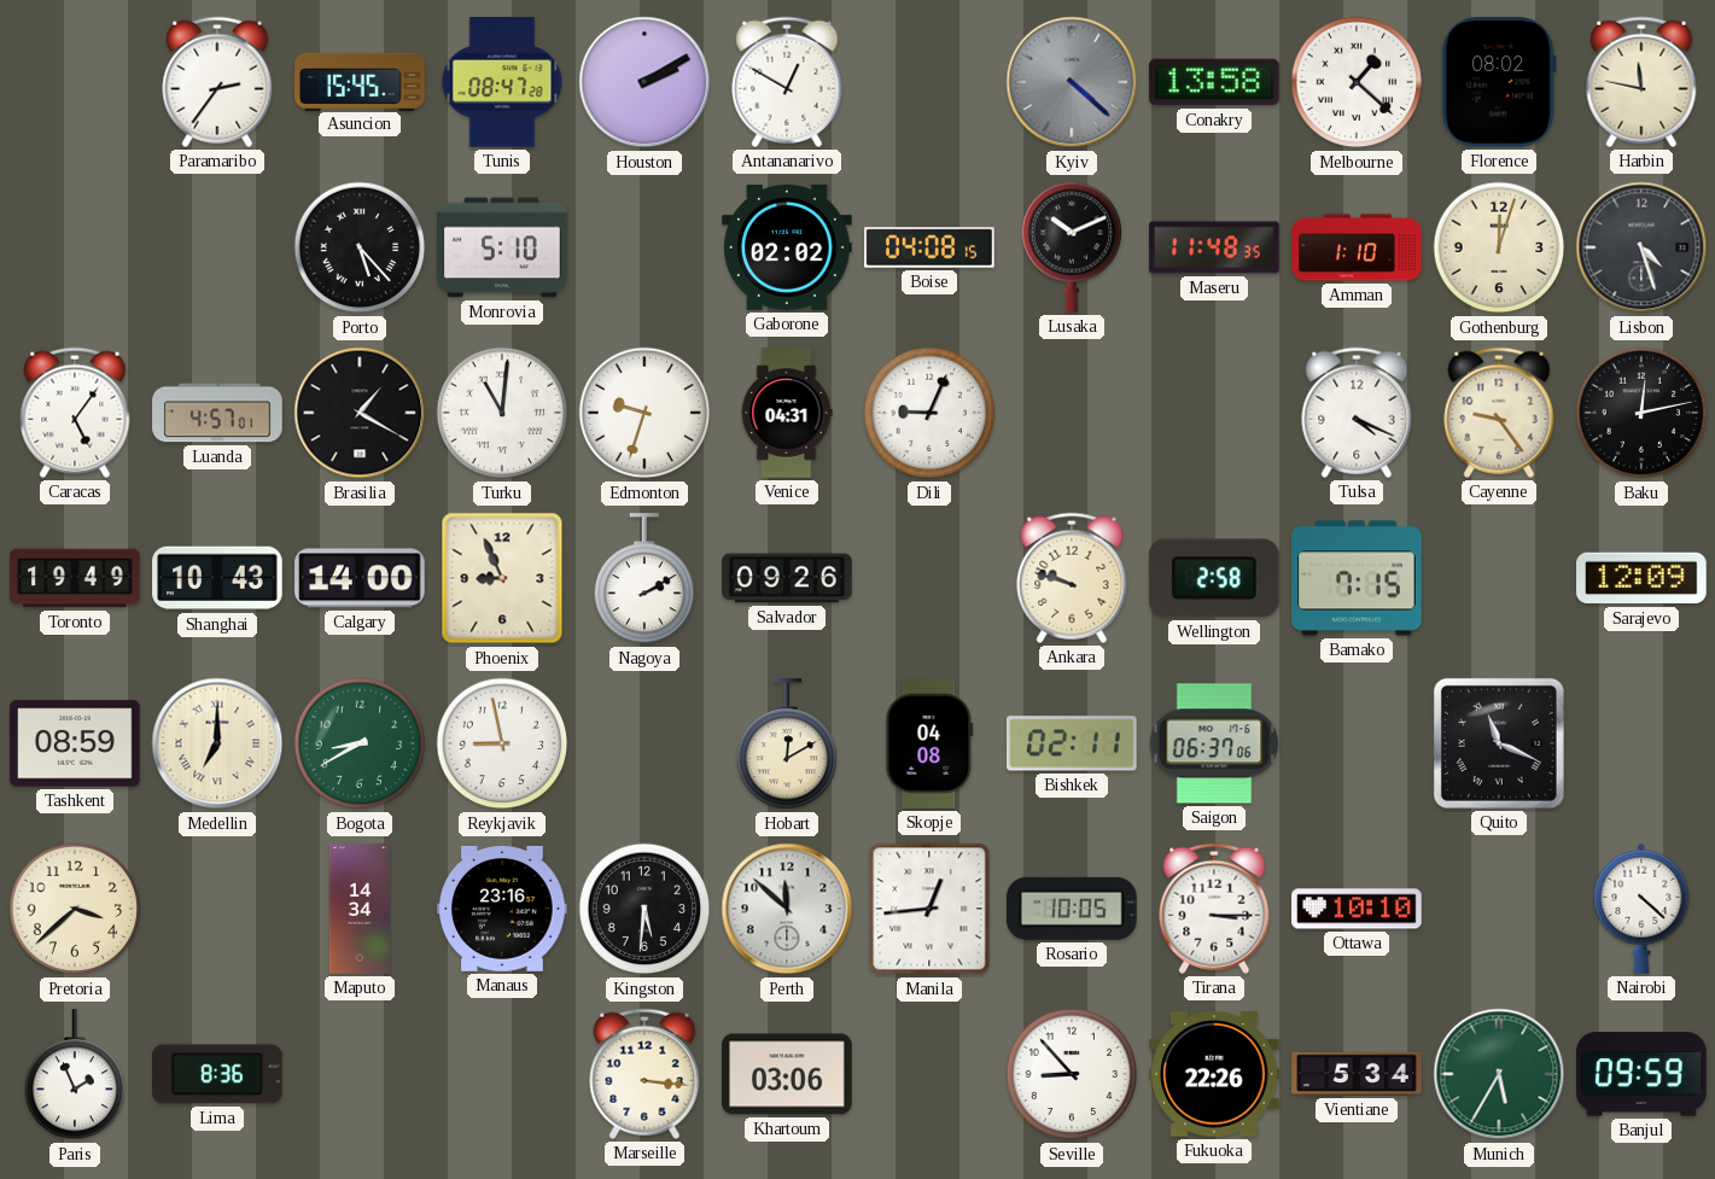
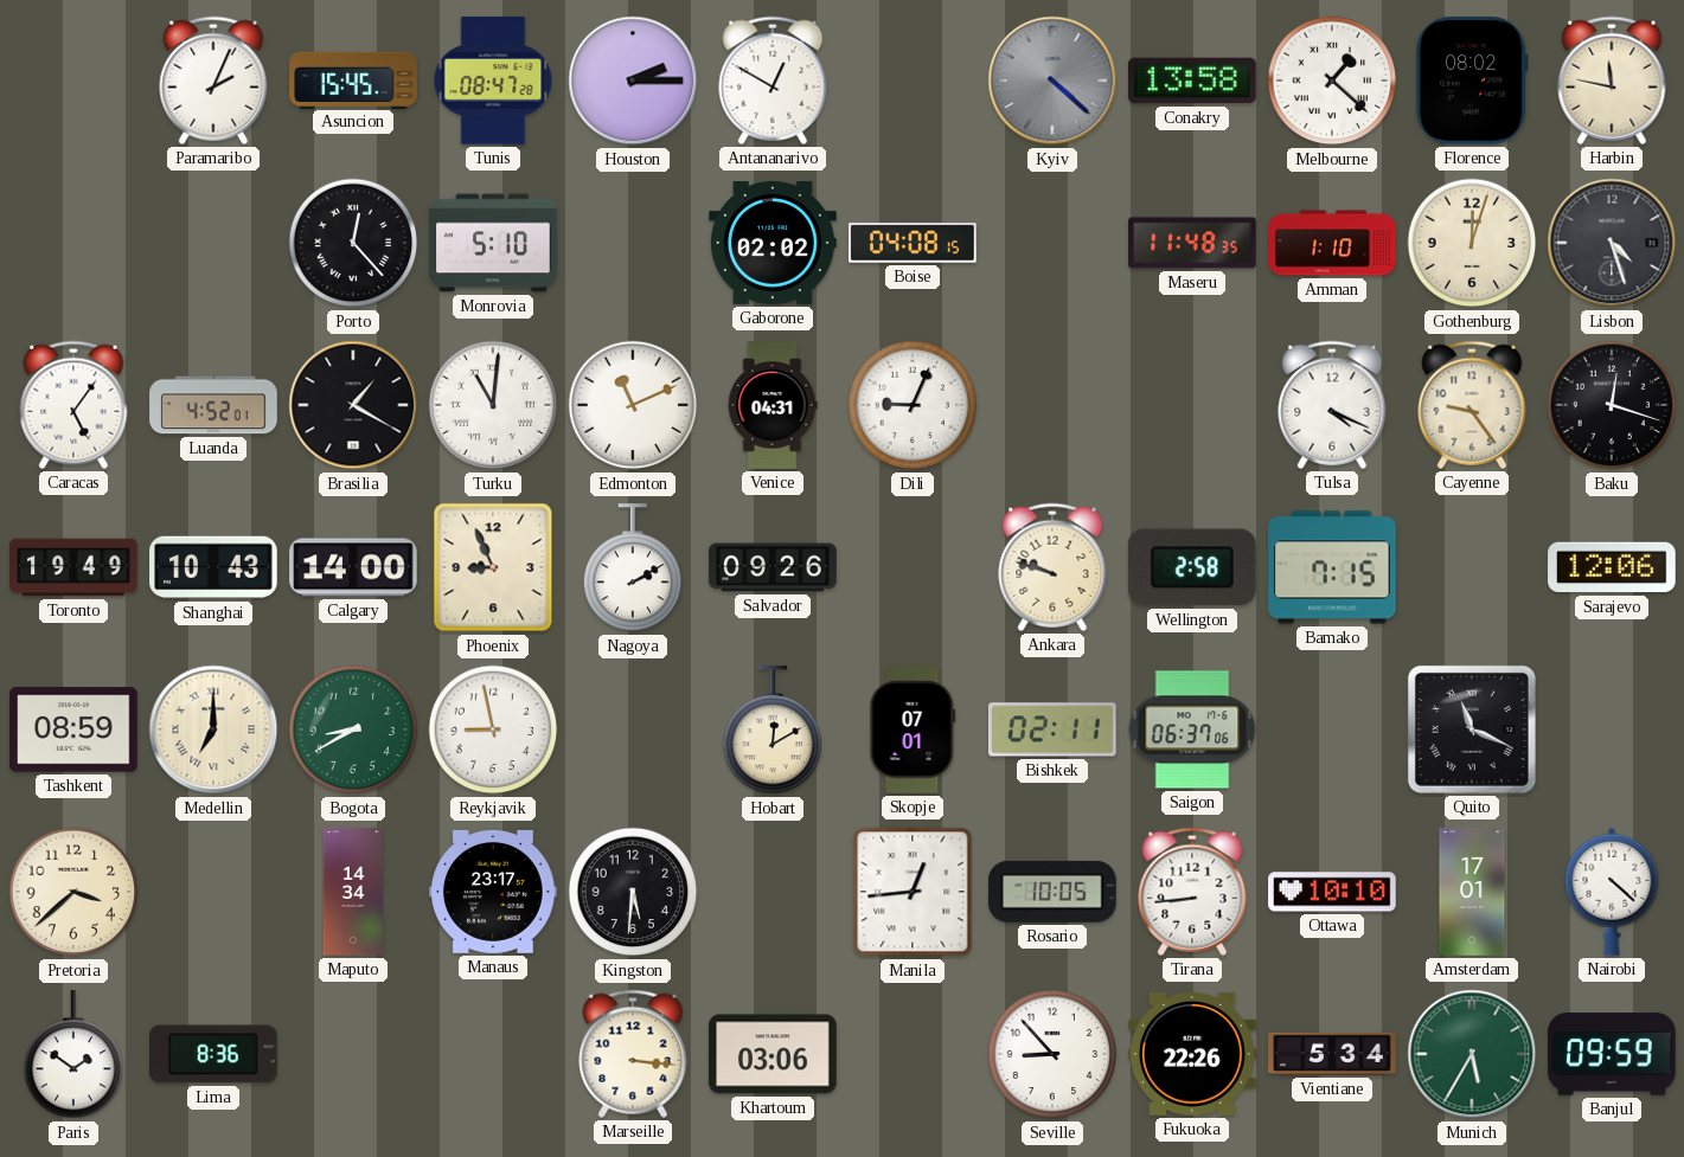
Paramaribo: 2:36 -> 2:04
Houston: 2:10 -> 2:15
Porto: 5:23 -> 12:23
Lusaka: 10:11 -> none
Luanda: 4:57 -> 4:52
Edmonton: 9:33 -> 11:11
Baku: 12:13 -> 12:18
Sarajevo: 12:09 -> 12:06
Skopje: 04:08 -> 07:01
Manaus: 23:16 -> 23:17
Perth: 11:52 -> none
Tirana: 3:15 -> 8:44
Amsterdam: none -> 17:01
Paris: 1:56 -> 1:51
